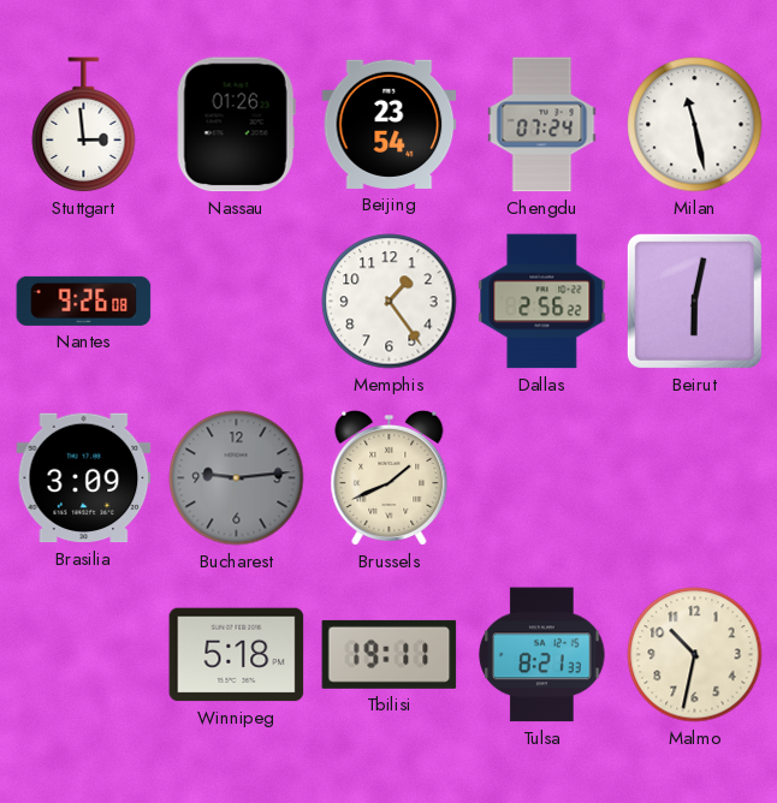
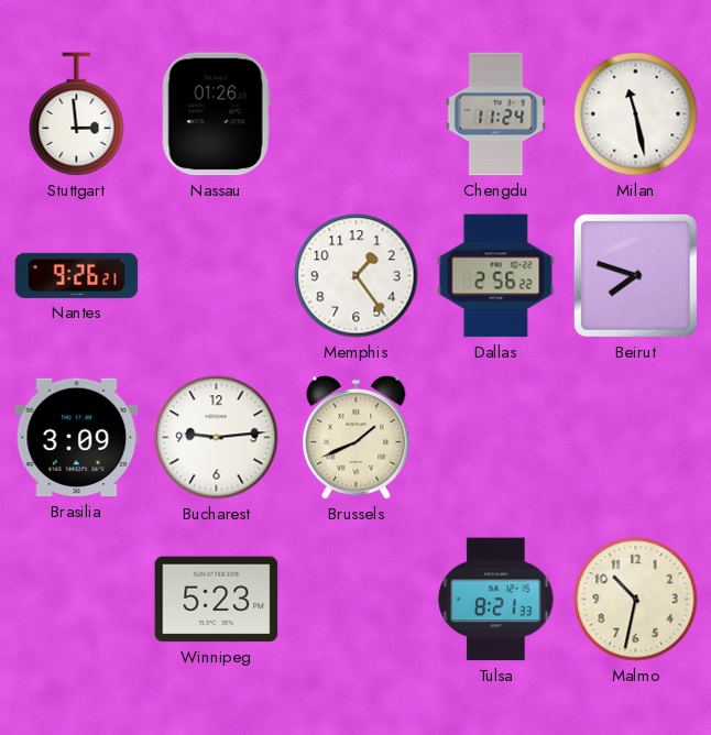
Beijing: 23:54 -> none
Chengdu: 07:24 -> 11:24
Nantes: 9:26:08 -> 9:26:21
Beirut: 6:02 -> 7:48
Bucharest dial: grey -> white
Winnipeg: 5:18 -> 5:23
Tbilisi: 19:11 -> none
